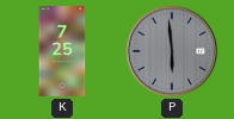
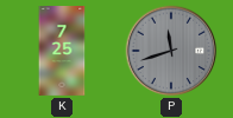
P: 5:59 -> 11:42
